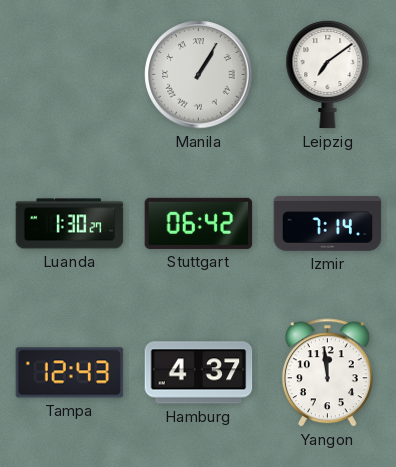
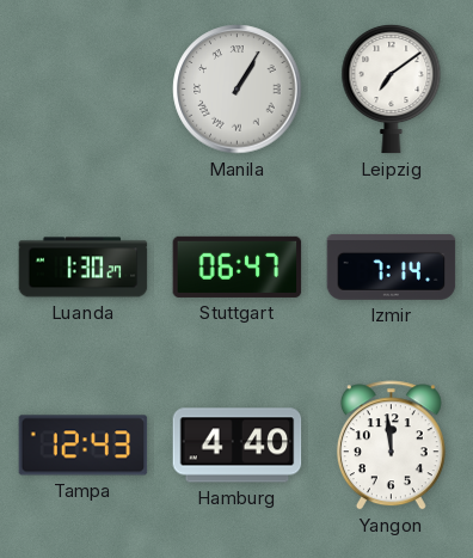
Stuttgart: 06:42 -> 06:47
Hamburg: 4:37 -> 4:40
